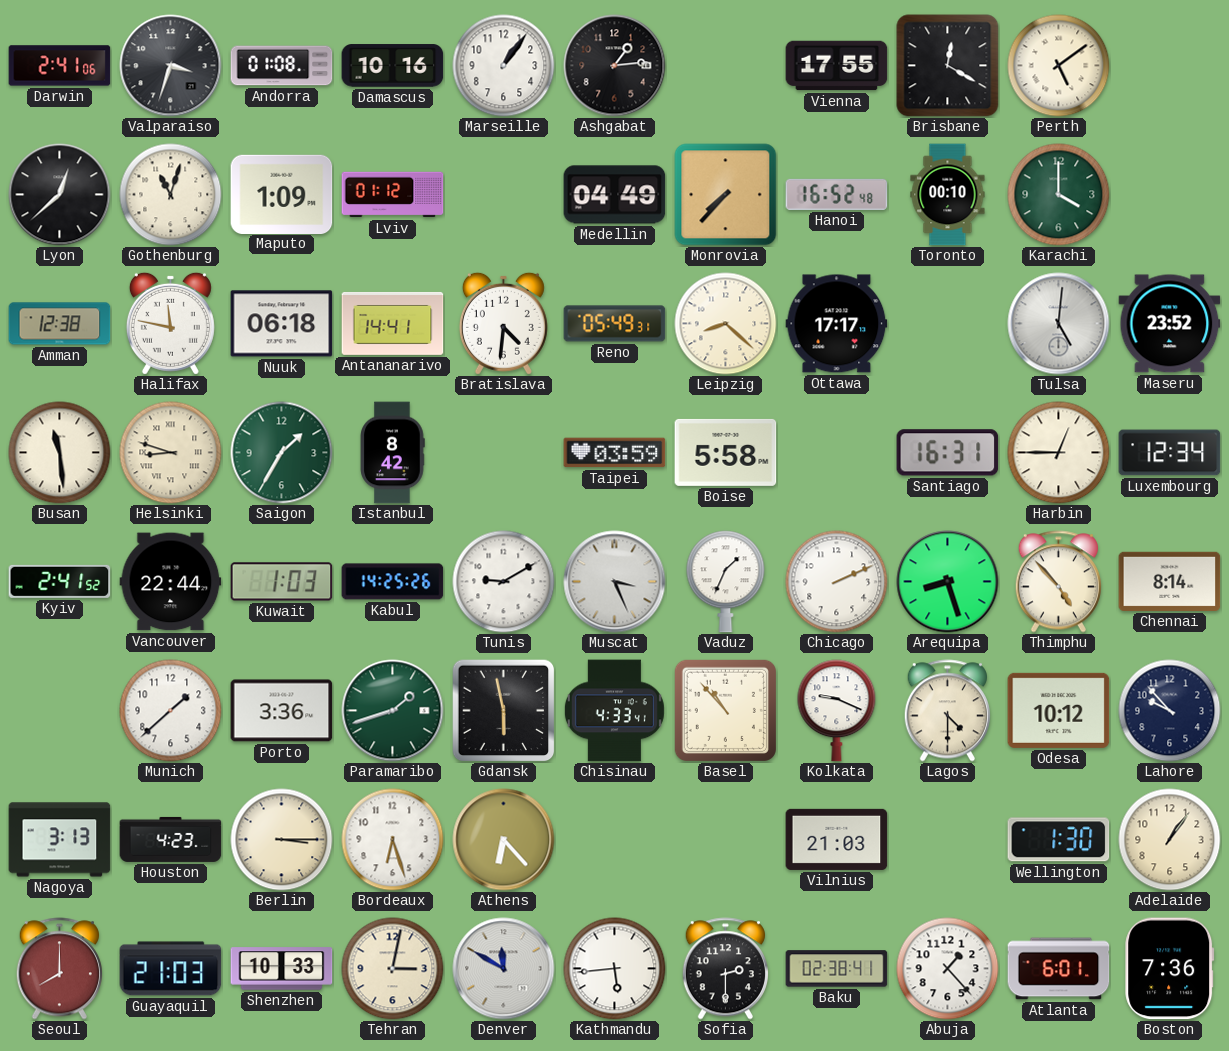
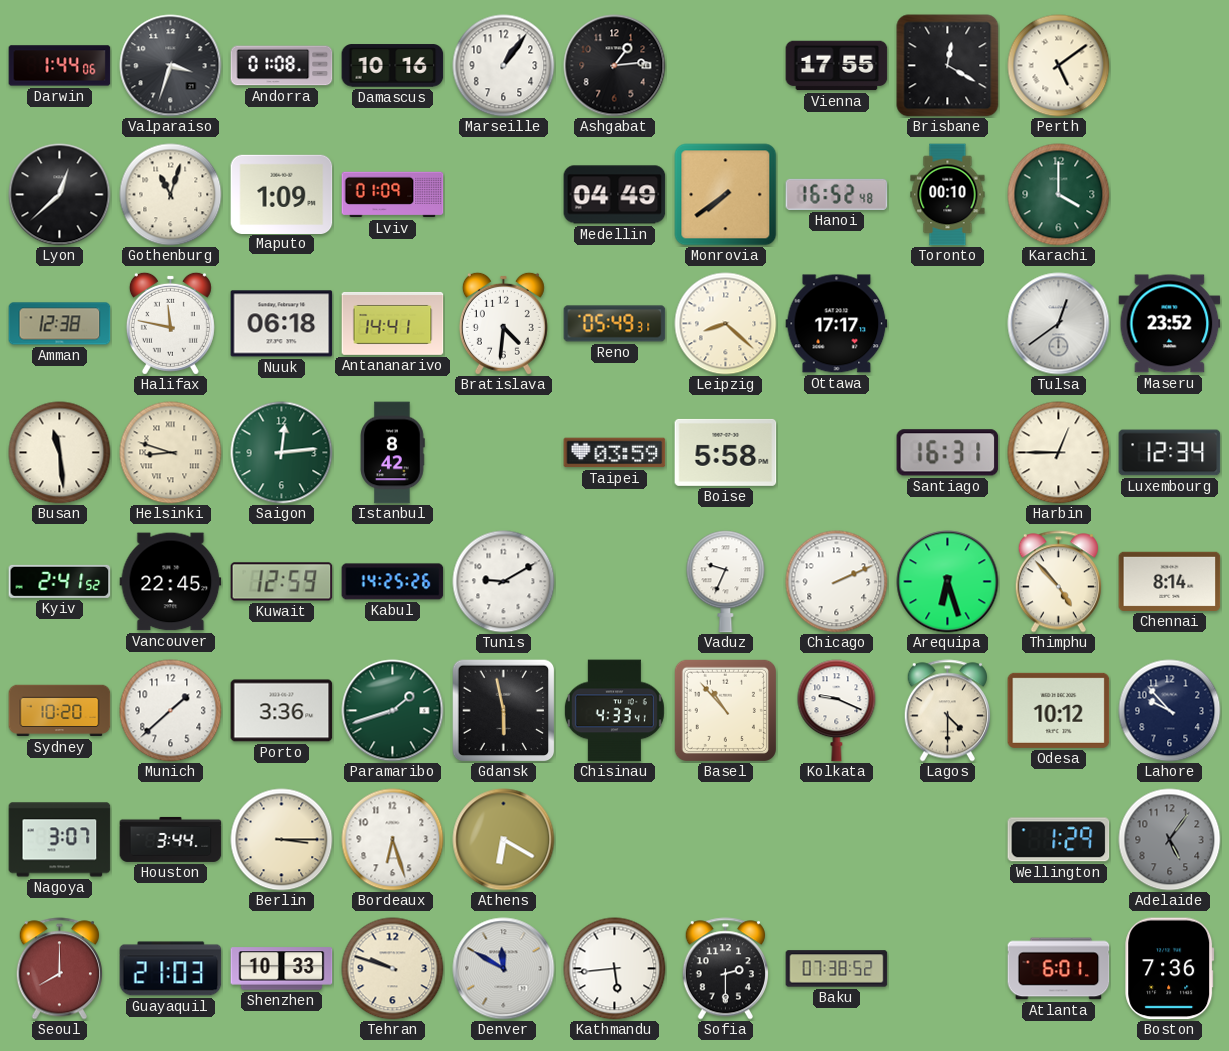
Darwin: 2:41 -> 1:44
Lviv: 01:12 -> 01:09
Monrovia: 7:37 -> 7:39
Tulsa: 5:01 -> 12:39
Saigon: 1:35 -> 12:14
Vancouver: 22:44 -> 22:45
Kuwait: 1:03 -> 12:59
Muscat: 3:26 -> none
Vaduz: 1:34 -> 9:34
Arequipa: 8:27 -> 6:27
Sydney: none -> 10:20
Nagoya: 3:13 -> 3:07
Houston: 4:23 -> 3:44
Athens: 6:23 -> 6:20
Vilnius: 21:03 -> none
Wellington: 1:30 -> 1:29
Adelaide: 1:06 -> 5:06
Adelaide dial: cream -> grey
Tehran: 3:02 -> 9:48
Baku: 02:38 -> 07:38
Abuja: 1:23 -> none
